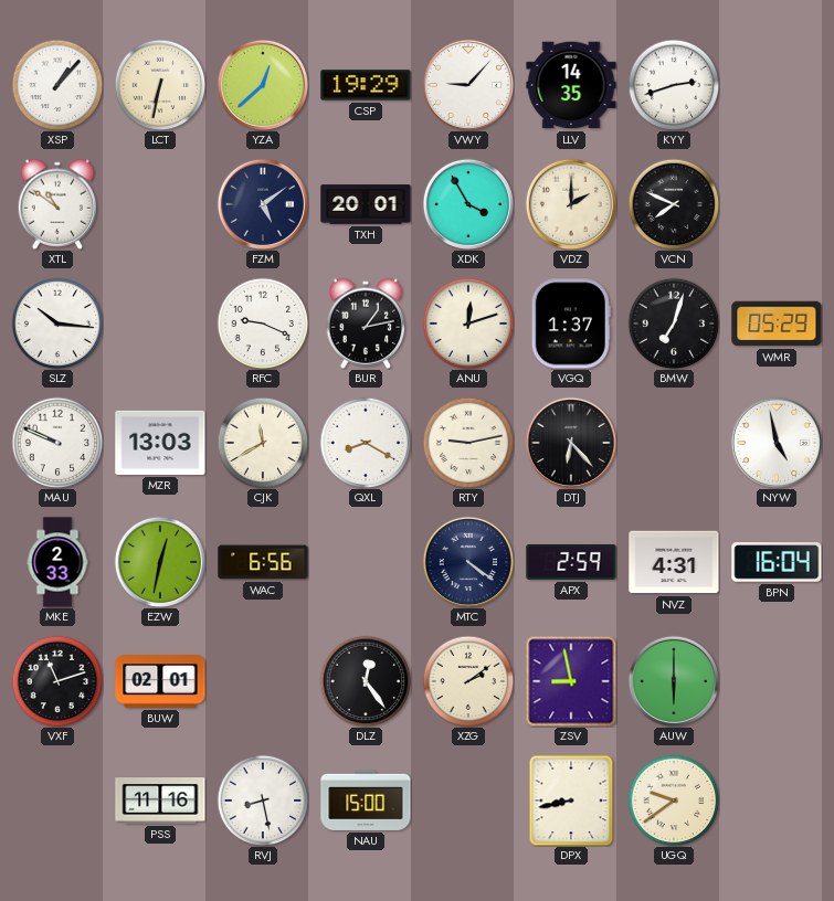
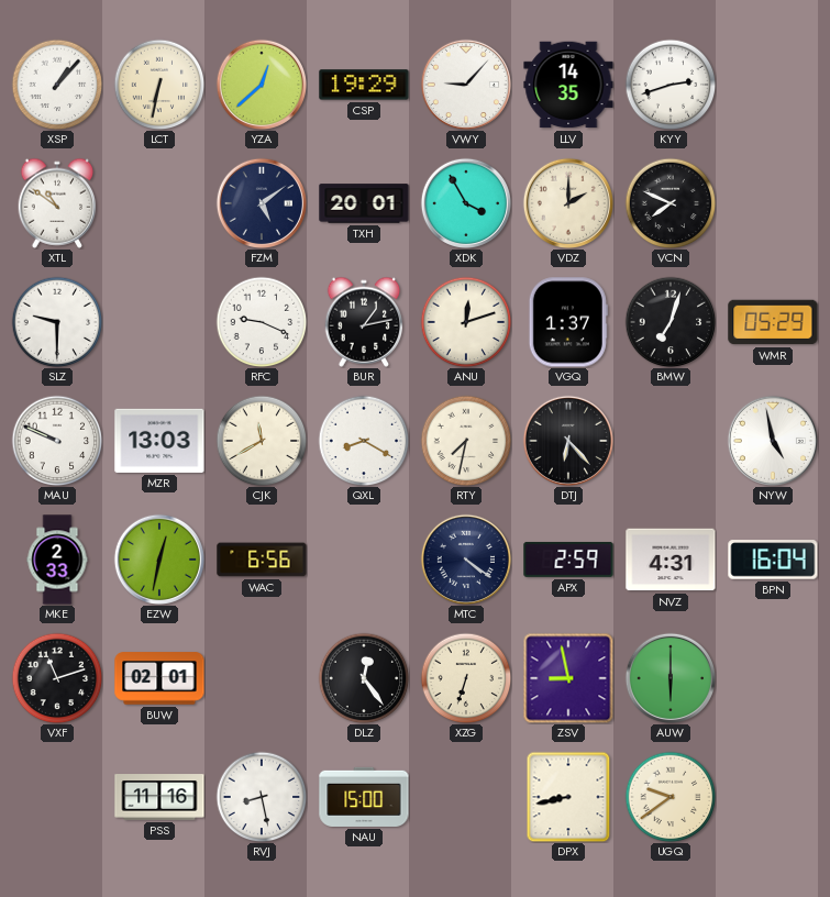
SLZ: 10:16 -> 9:30
RTY: 9:13 -> 7:32
XZG: 2:09 -> 6:33
